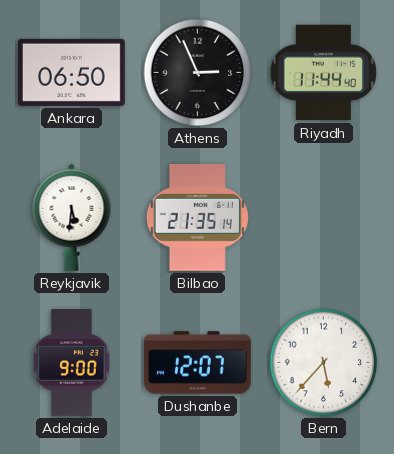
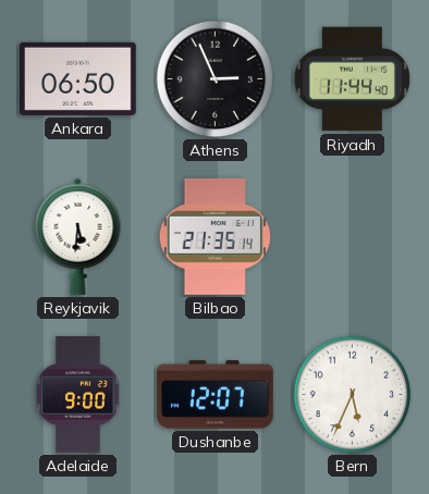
Bern: 5:37 -> 5:34
